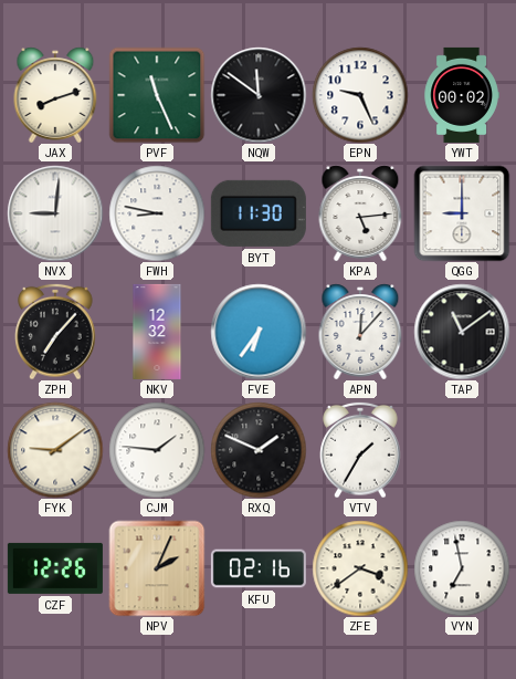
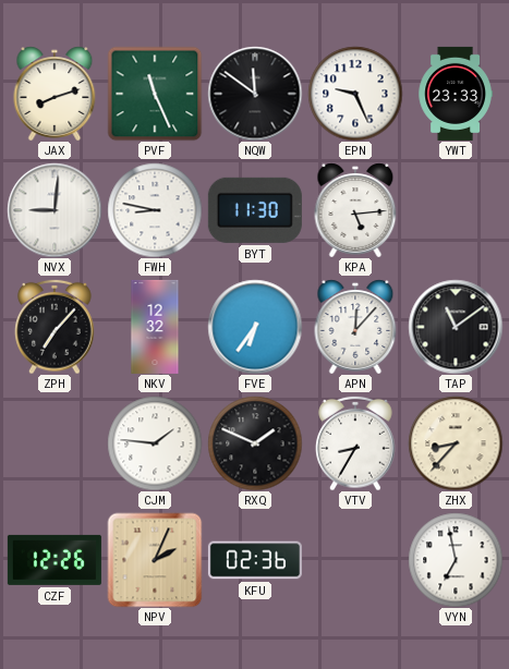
YWT: 00:02 -> 23:33
QGG: 9:00 -> none
FYK: 9:09 -> none
VTV: 1:35 -> 8:35
ZHX: none -> 8:37
KFU: 02:16 -> 02:36
ZFE: 3:39 -> none
